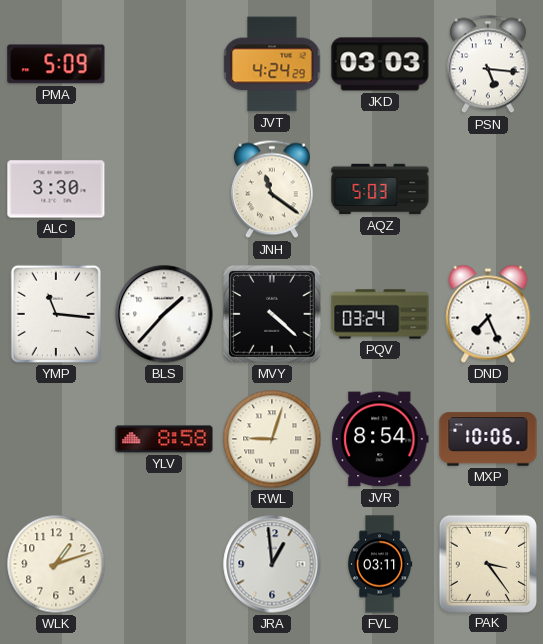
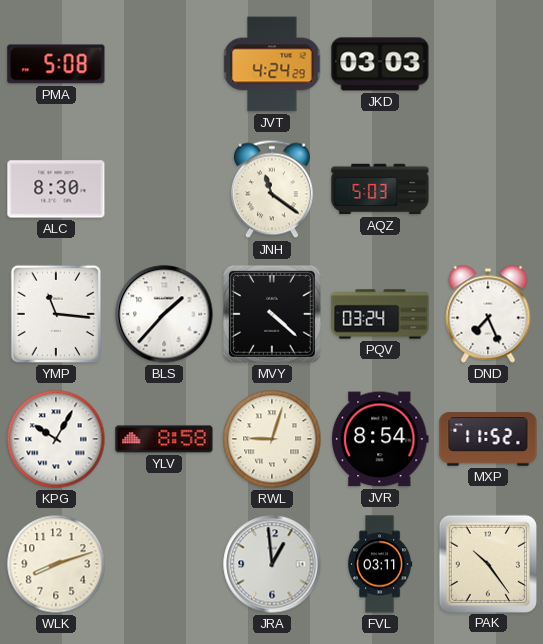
PMA: 5:09 -> 5:08
PSN: 5:16 -> none
ALC: 3:30 -> 8:30
KPG: none -> 10:05
MXP: 10:06 -> 11:52
WLK: 1:12 -> 8:12
PAK: 3:24 -> 10:24
